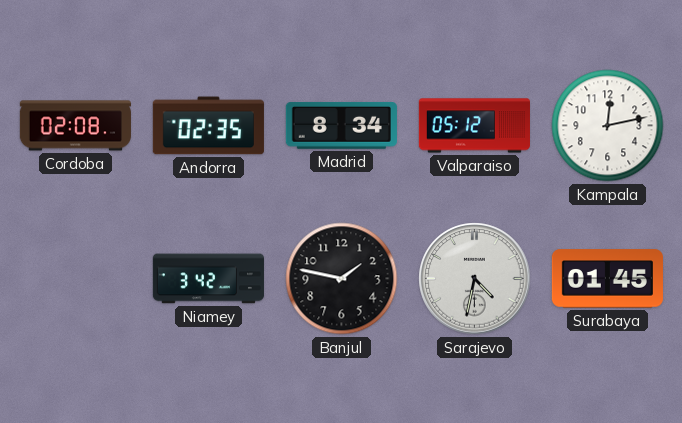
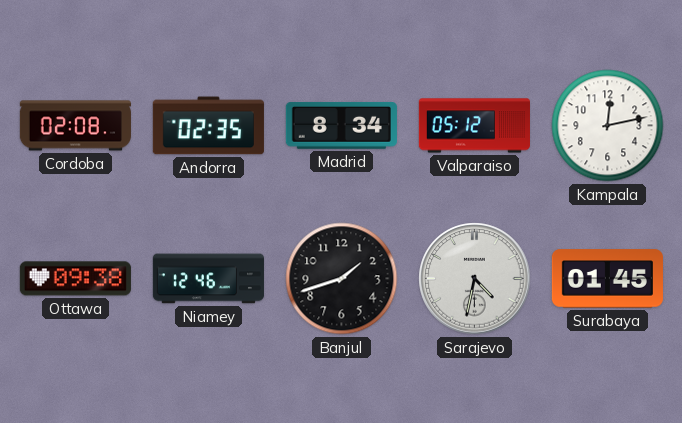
Ottawa: none -> 09:38
Niamey: 3:42 -> 12:46
Banjul: 1:47 -> 1:42
